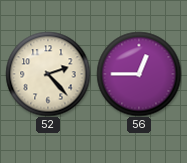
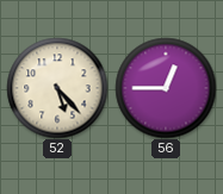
52: 2:23 -> 5:23
